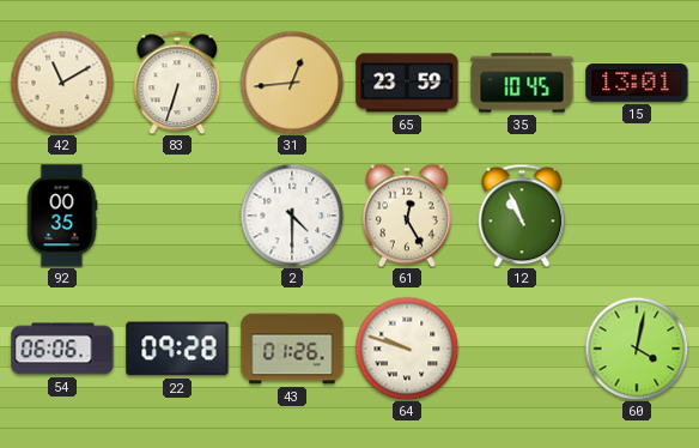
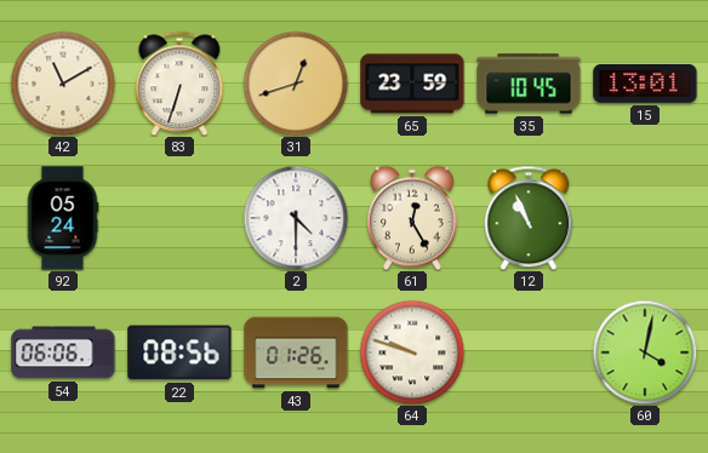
31: 12:44 -> 12:42
92: 00:35 -> 05:24
22: 09:28 -> 08:56
